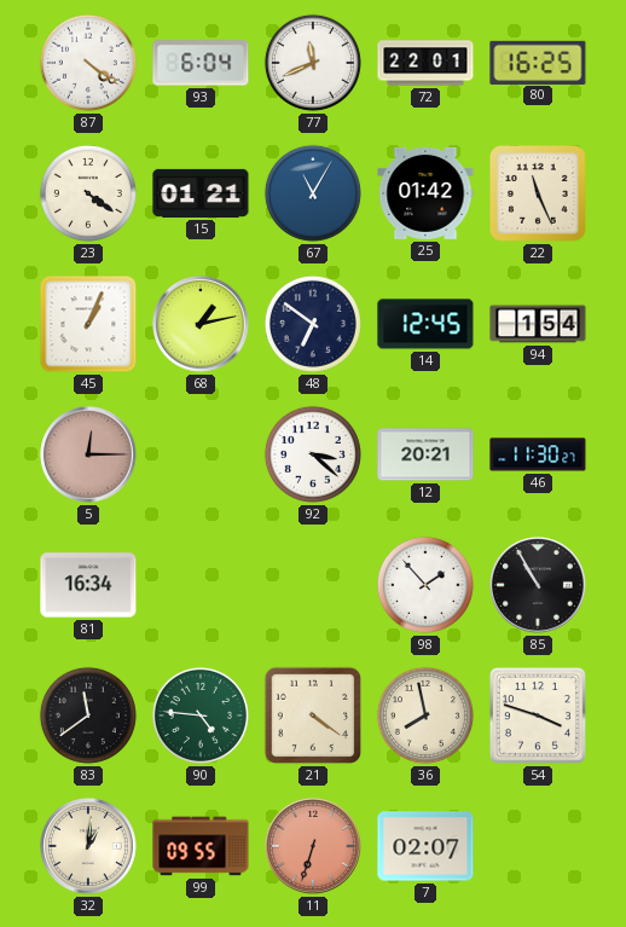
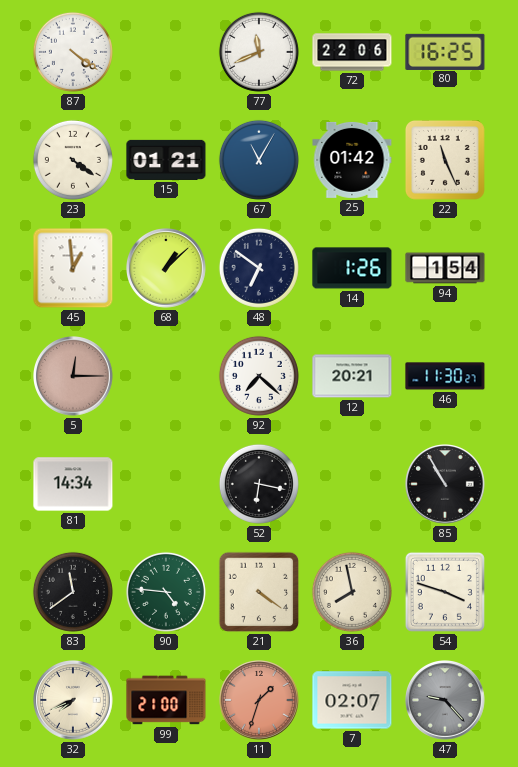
93: 6:04 -> none
72: 22:01 -> 22:06
45: 1:04 -> 12:59
68: 1:13 -> 1:08
14: 12:45 -> 1:26
92: 3:22 -> 7:22
81: 16:34 -> 14:34
52: none -> 6:17
98: 1:53 -> none
32: 1:01 -> 7:41
99: 09:55 -> 21:00
11: 6:33 -> 1:33
47: none -> 9:23
